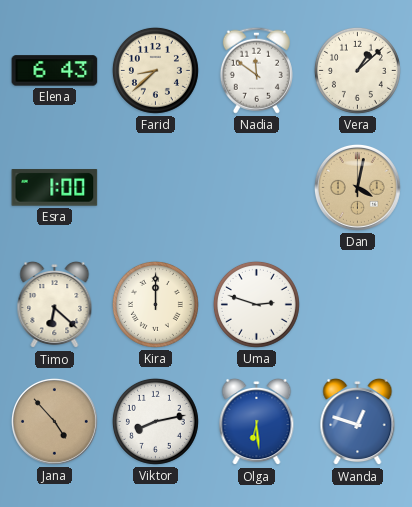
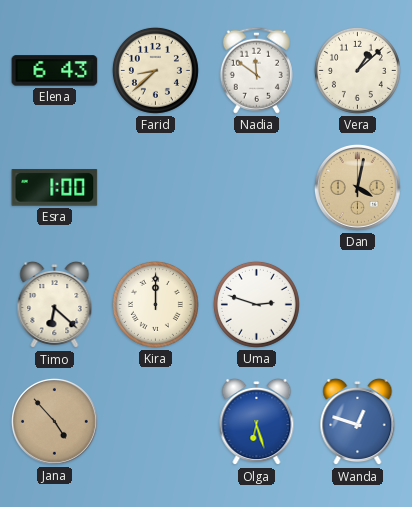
Viktor: 8:13 -> none
Olga: 6:29 -> 6:27
